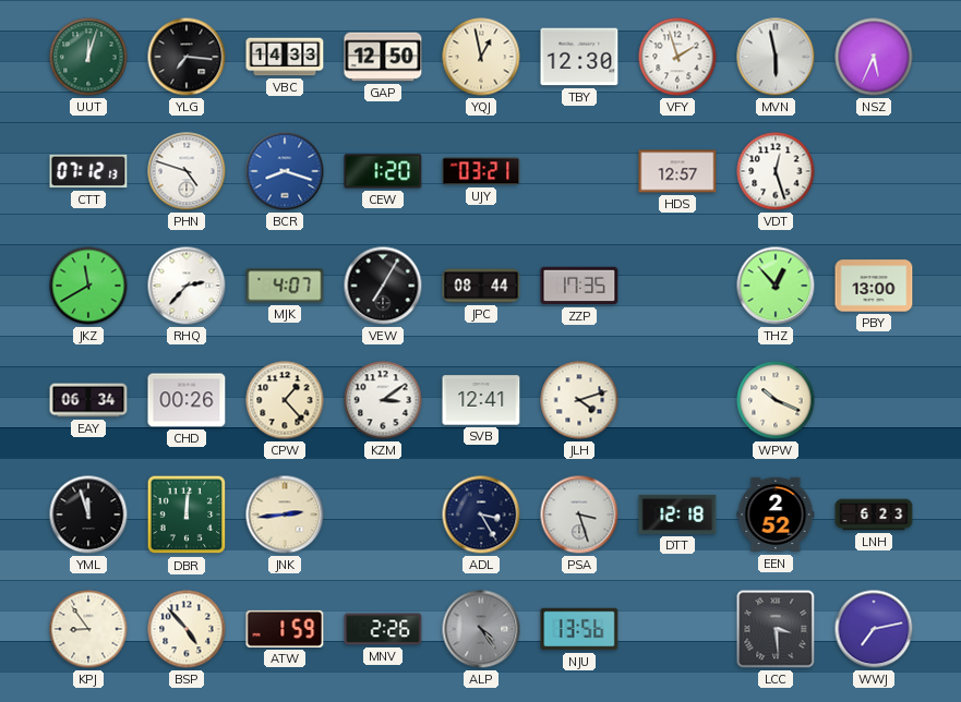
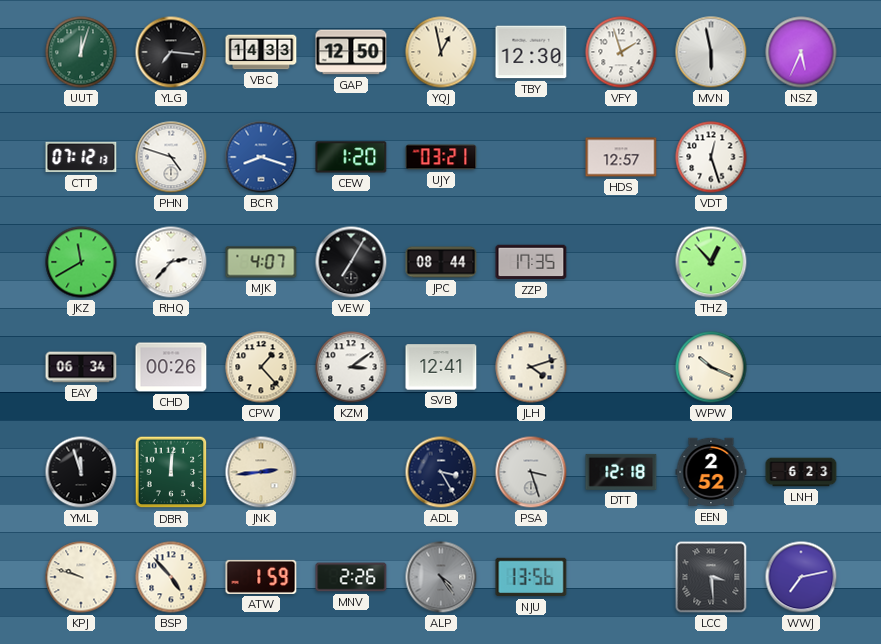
PBY: 13:00 -> none
KPJ: 8:54 -> 9:48
